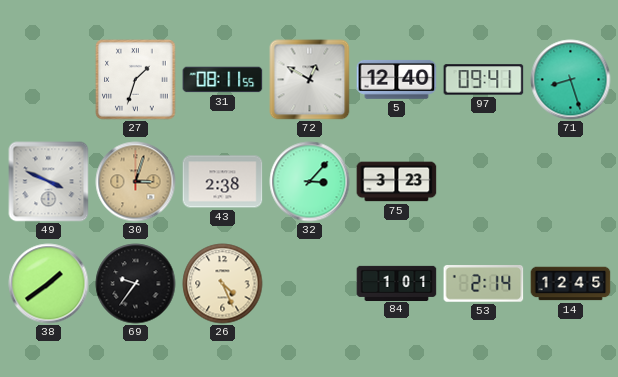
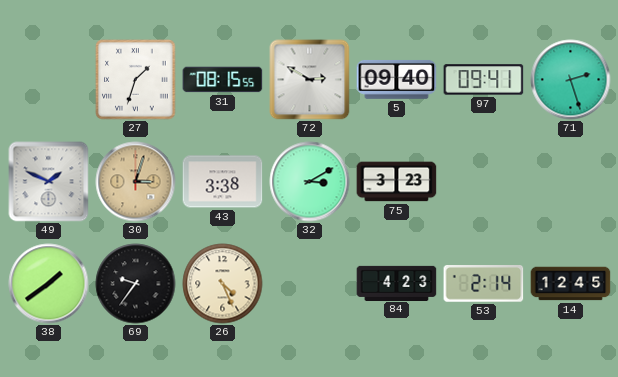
31: 08:11 -> 08:15
72: 12:50 -> 2:50
5: 12:40 -> 09:40
71: 8:27 -> 2:27
49: 3:49 -> 1:49
43: 2:38 -> 3:38
32: 3:07 -> 3:10
84: 1:01 -> 4:23
